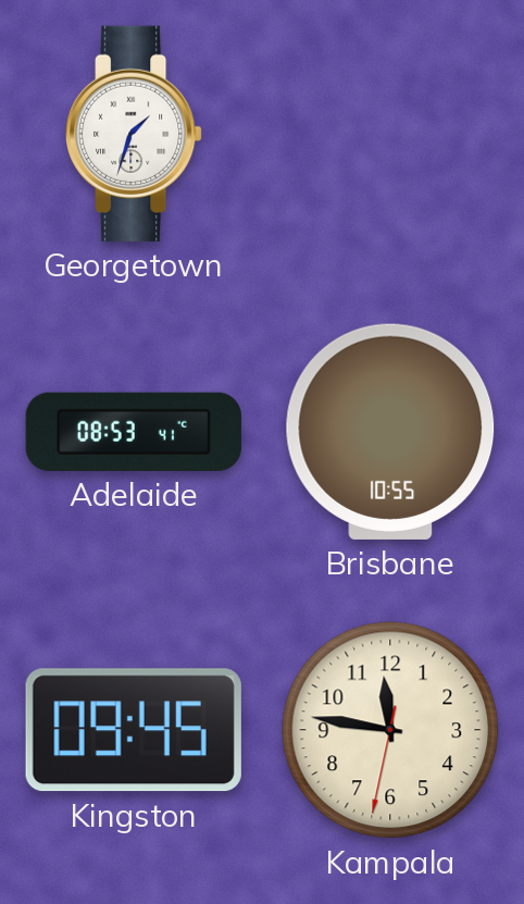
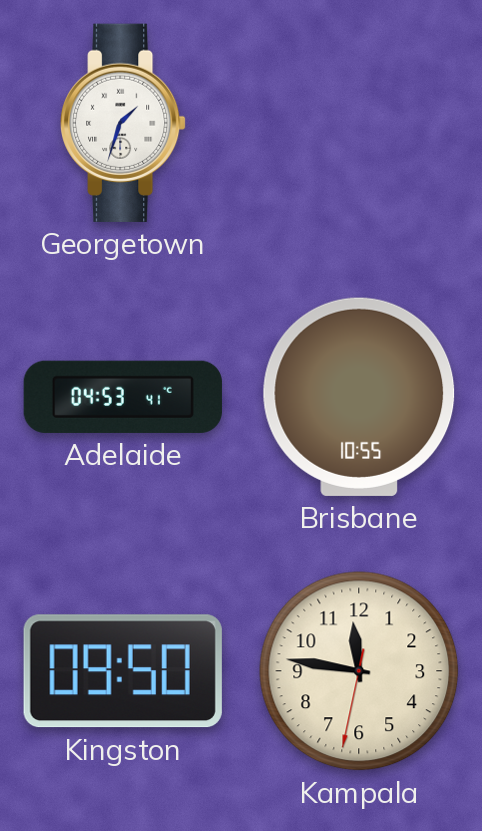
Adelaide: 08:53 -> 04:53
Kingston: 09:45 -> 09:50
